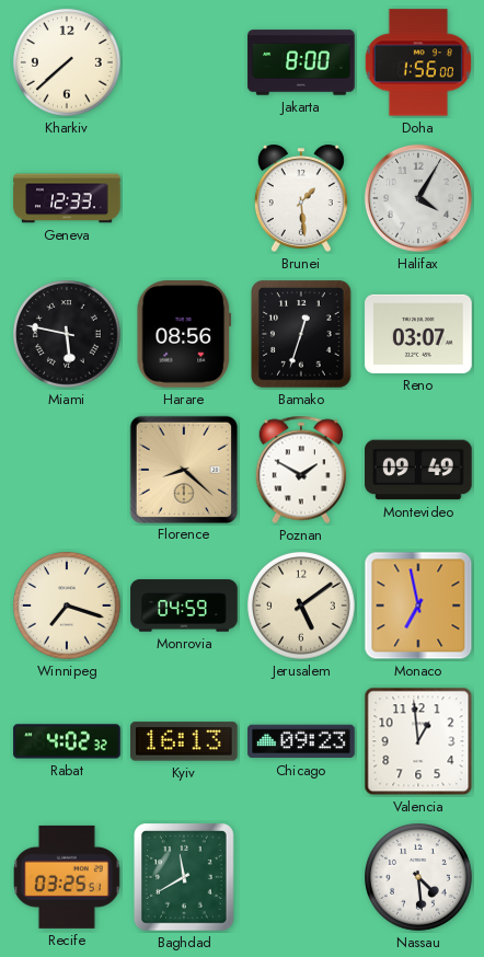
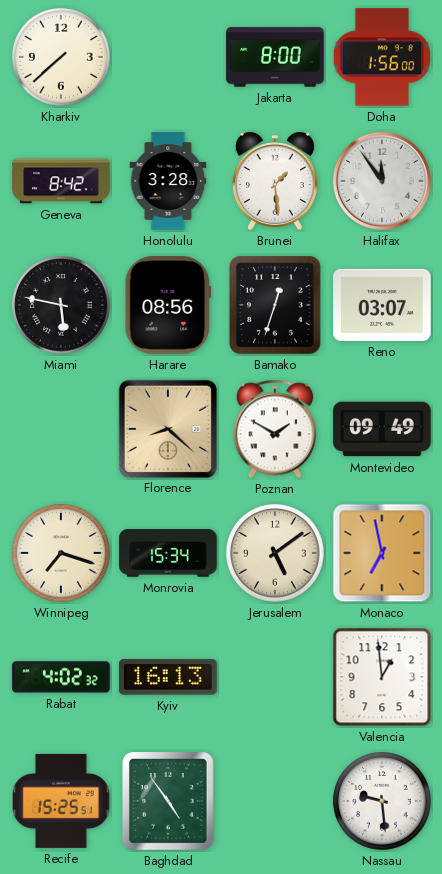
Geneva: 12:33 -> 8:42
Honolulu: none -> 3:28
Halifax: 4:05 -> 11:54
Monrovia: 04:59 -> 15:34
Chicago: 09:23 -> none
Recife: 03:25 -> 15:25
Baghdad: 11:40 -> 4:54
Nassau: 4:29 -> 9:29
